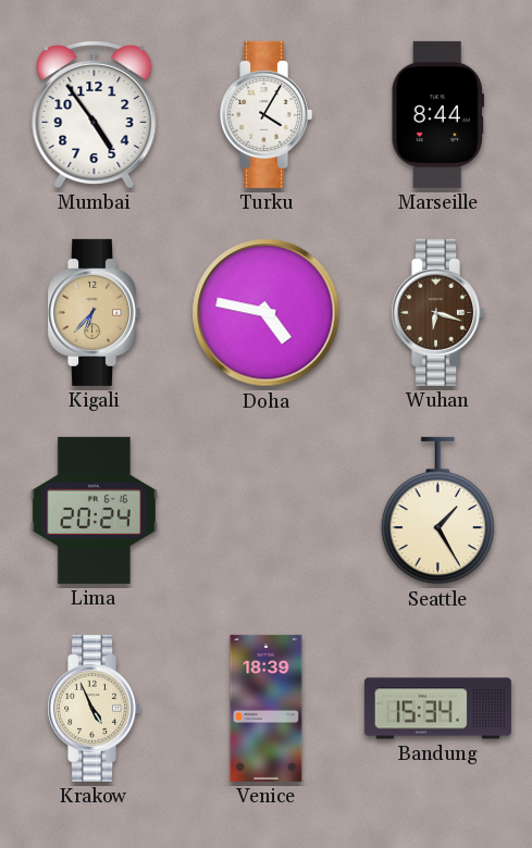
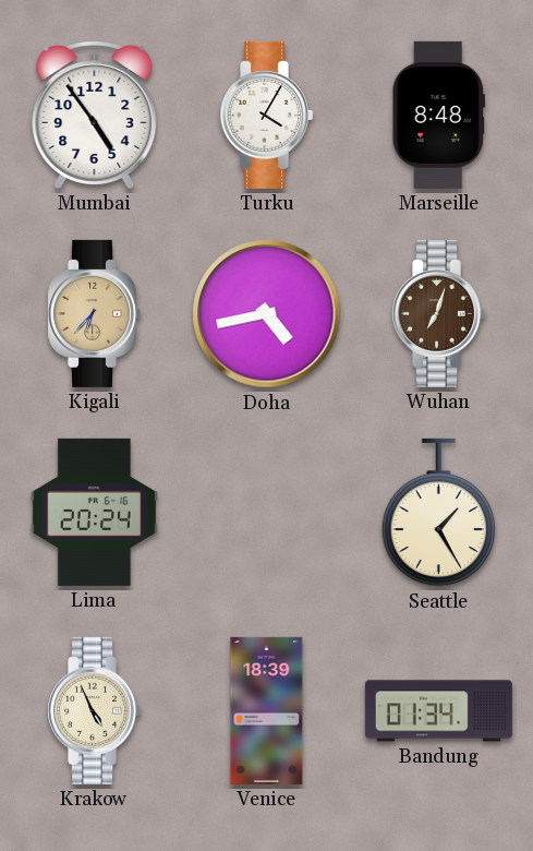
Marseille: 8:44 -> 8:48
Doha: 4:47 -> 4:43
Wuhan: 6:18 -> 7:03
Bandung: 15:34 -> 01:34
